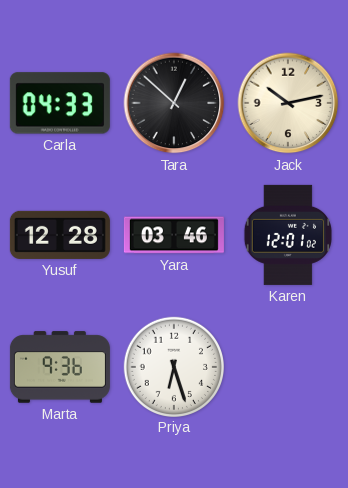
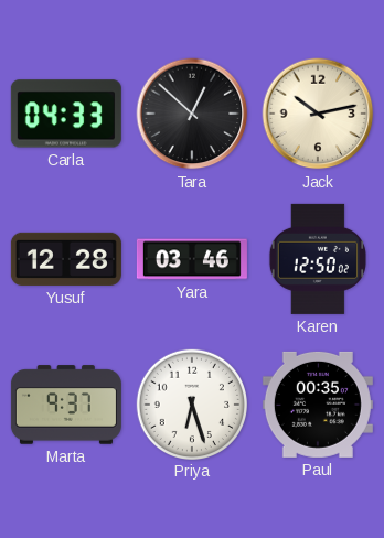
Karen: 12:01 -> 12:50
Marta: 9:36 -> 9:37
Paul: none -> 00:35
